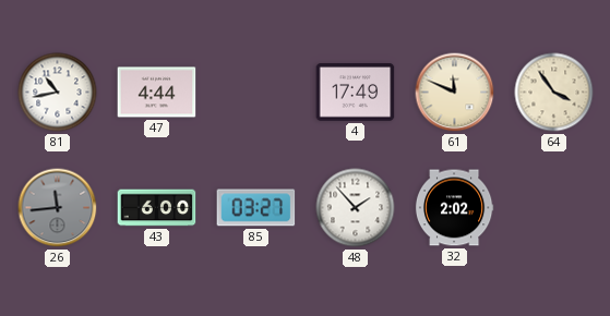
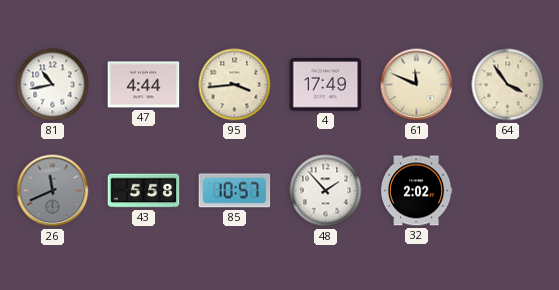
95: none -> 3:44
26: 11:44 -> 11:41
43: 6:00 -> 5:58
85: 03:27 -> 10:57
